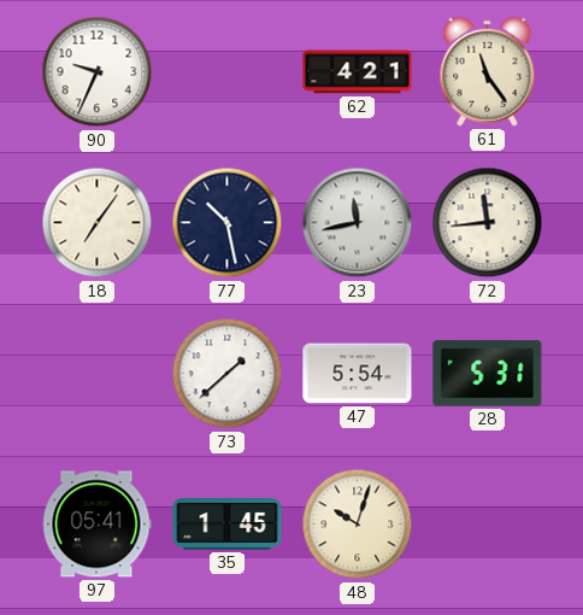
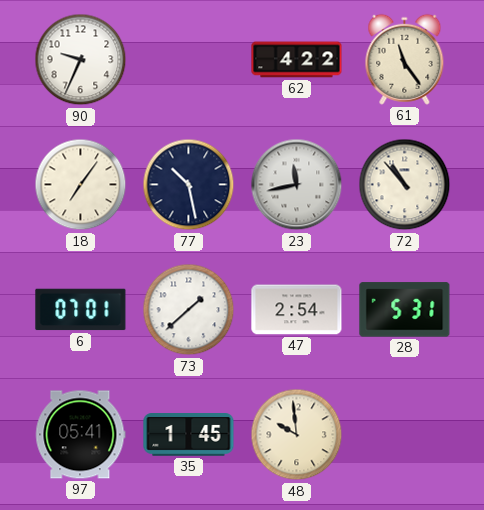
62: 4:21 -> 4:22
72: 11:44 -> 10:53
6: none -> 07:01
47: 5:54 -> 2:54
48: 10:03 -> 9:59
